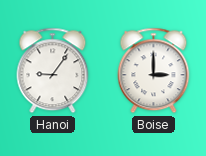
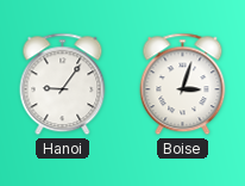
Boise: 3:00 -> 3:03
